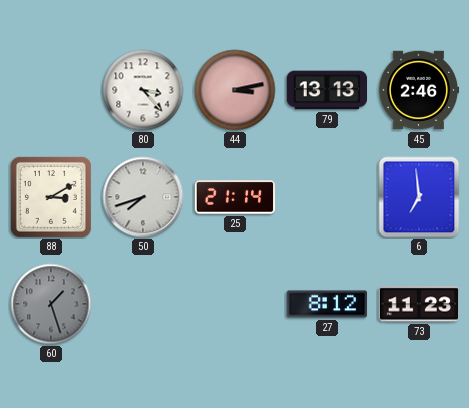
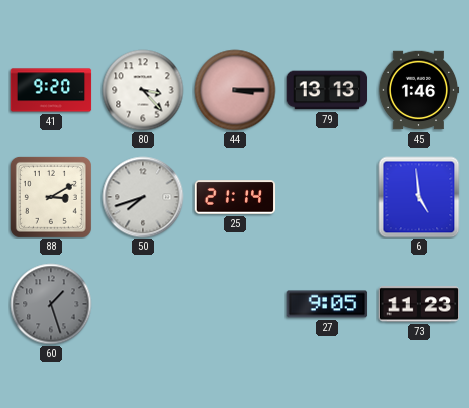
41: none -> 9:20
44: 3:13 -> 3:15
45: 2:46 -> 1:46
6: 6:59 -> 4:59
27: 8:12 -> 9:05
